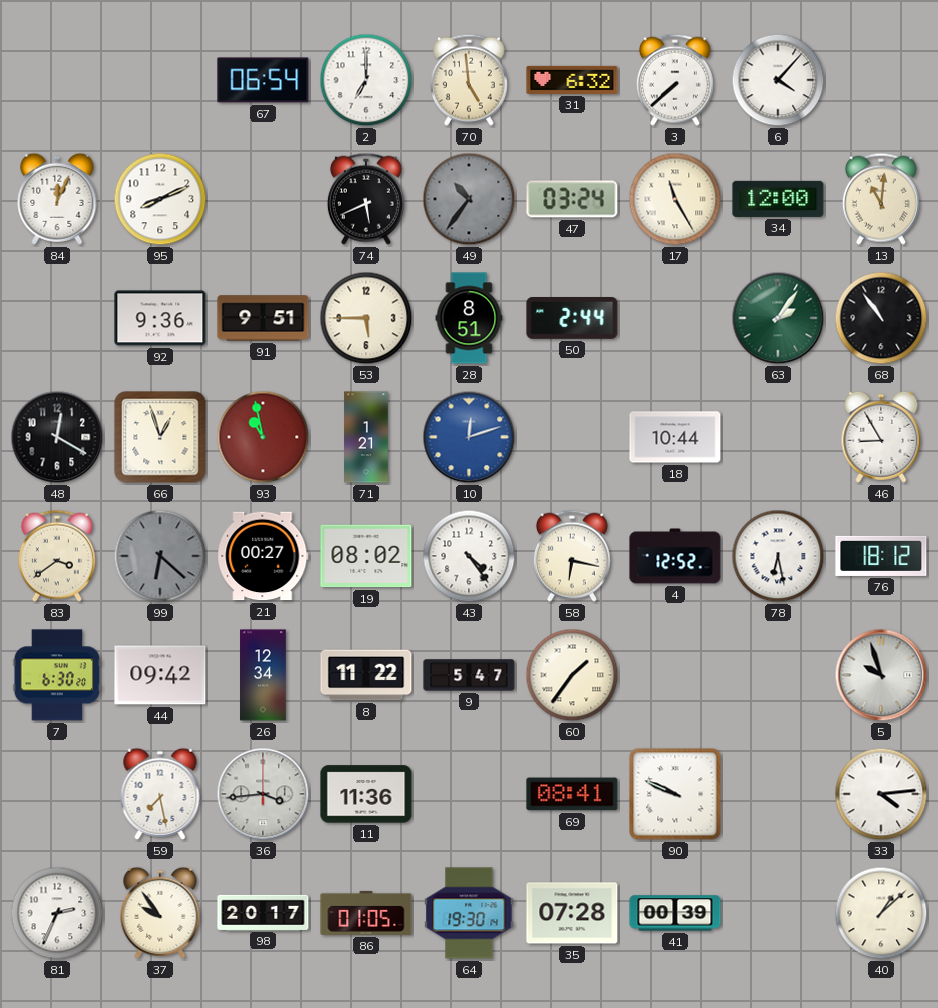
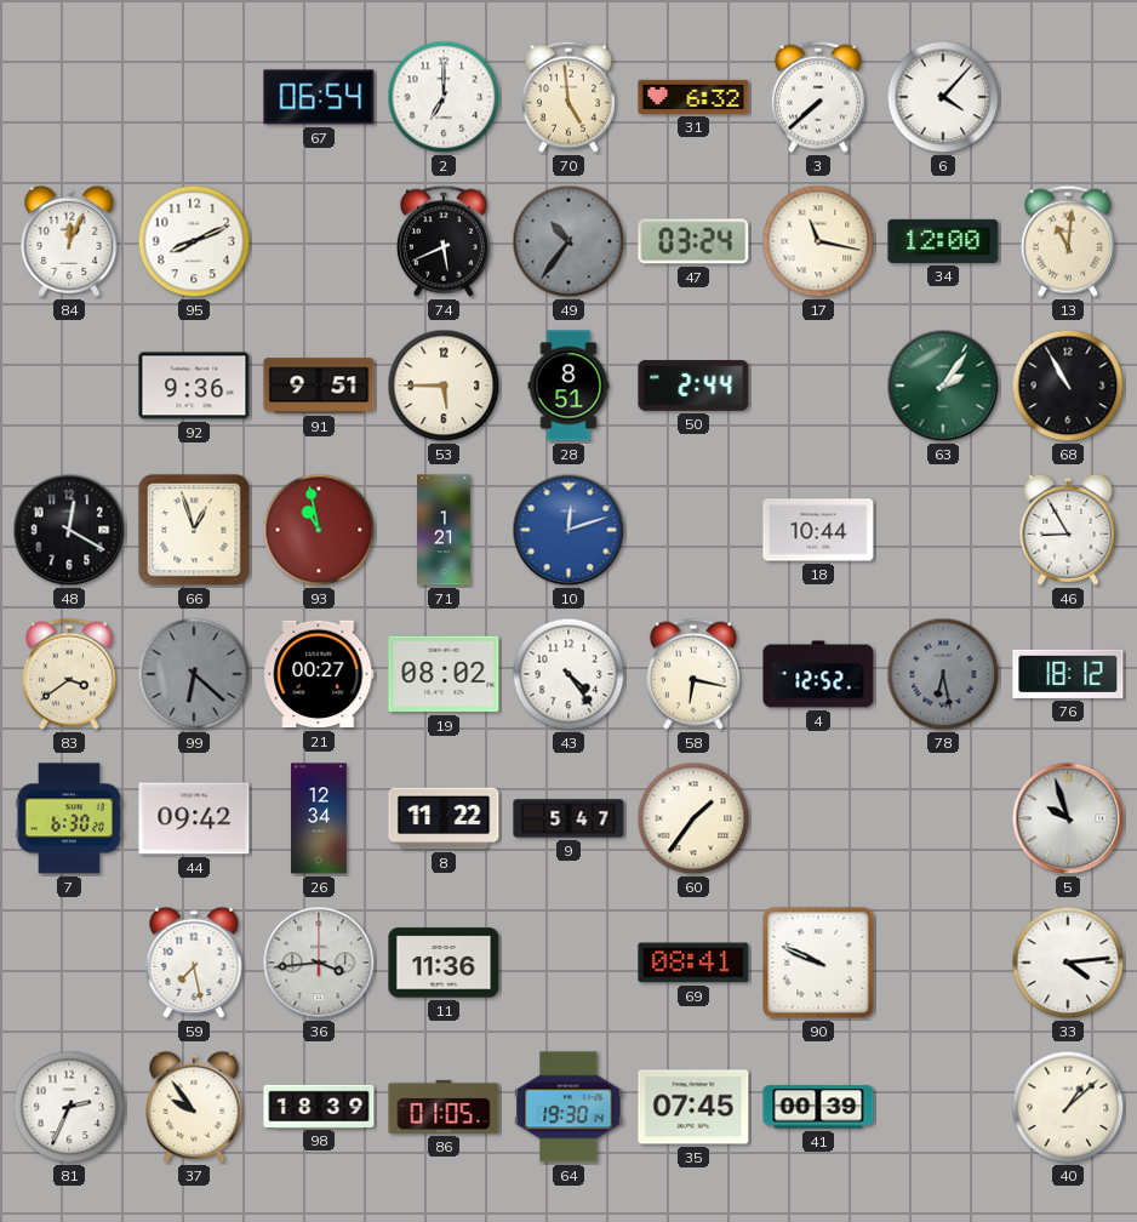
17: 11:25 -> 11:17
68: 10:54 -> 10:55
78 dial: white -> grey
98: 20:17 -> 18:39
35: 07:28 -> 07:45
